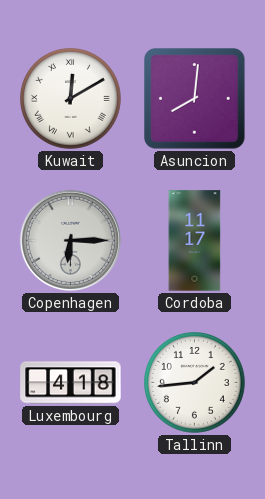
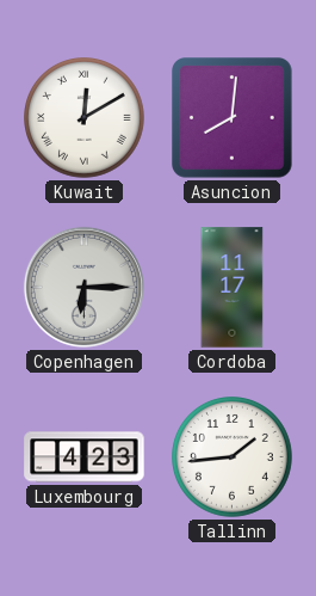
Luxembourg: 4:18 -> 4:23
